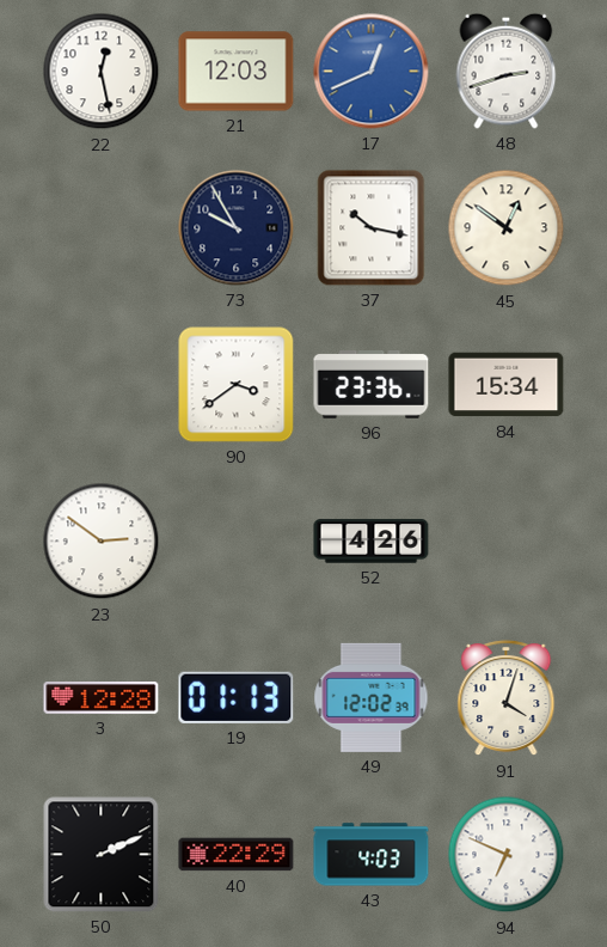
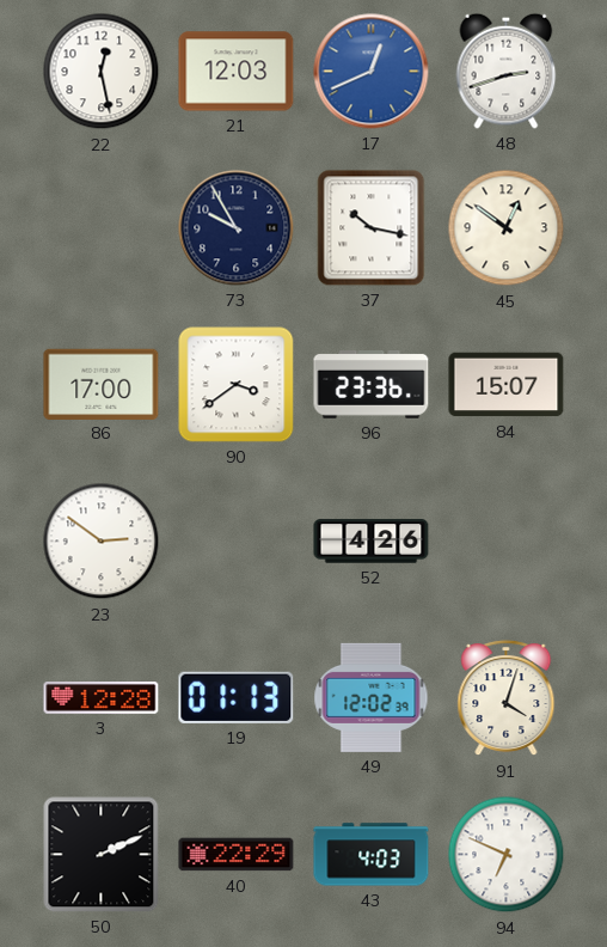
86: none -> 17:00
84: 15:34 -> 15:07
